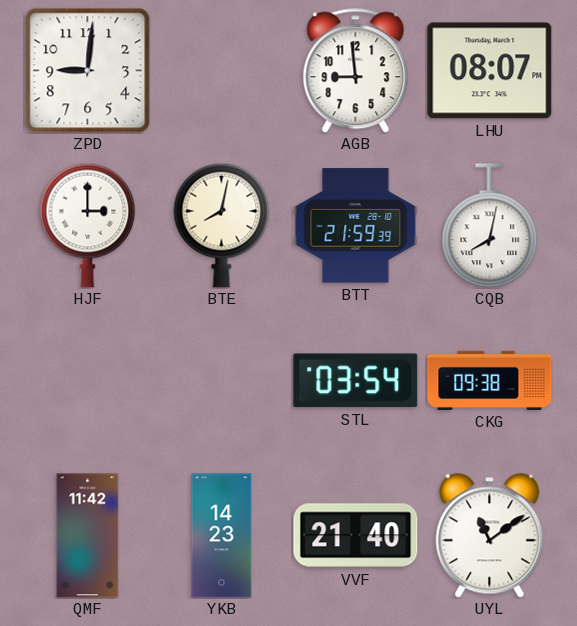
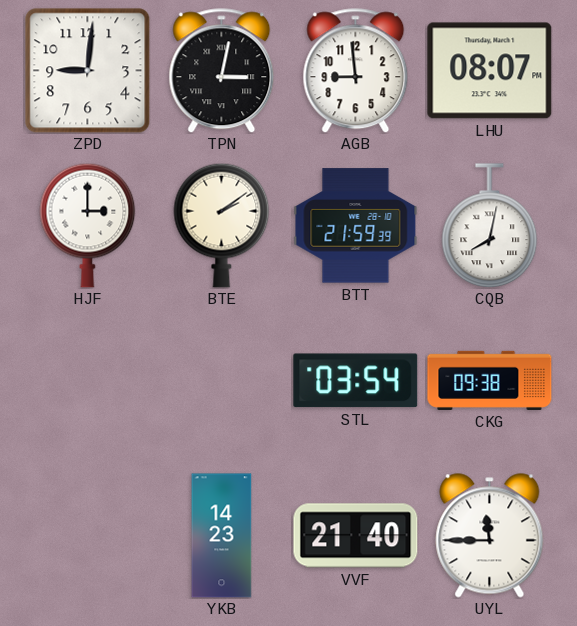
TPN: none -> 3:02
BTE: 8:02 -> 2:09
QMF: 11:42 -> none
UYL: 11:09 -> 11:45
